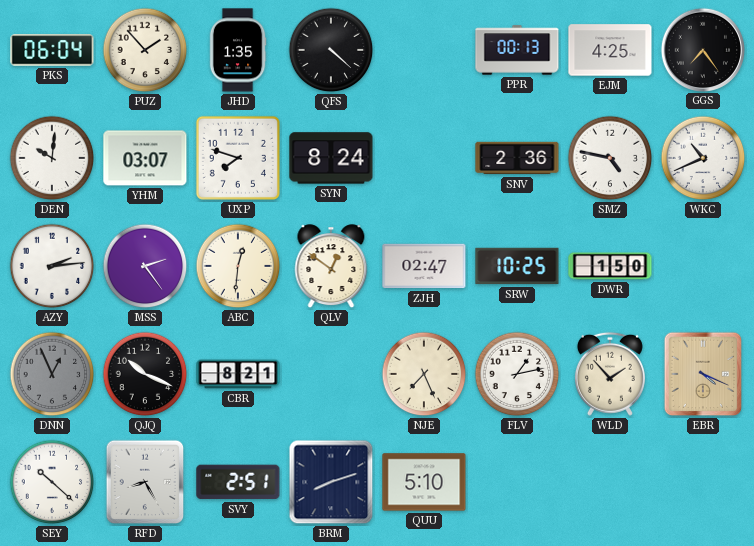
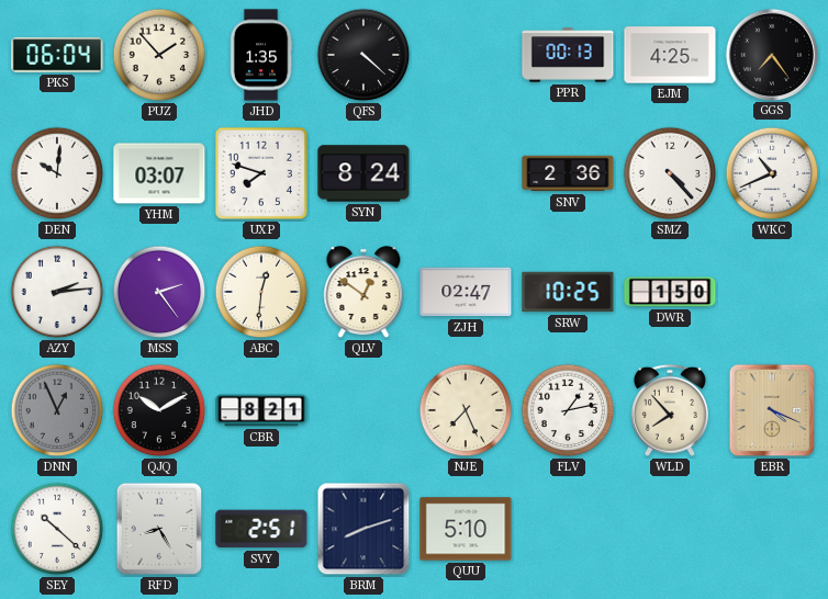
SMZ: 4:47 -> 4:23
QJQ: 10:19 -> 10:10
WLD: 1:53 -> 7:53
